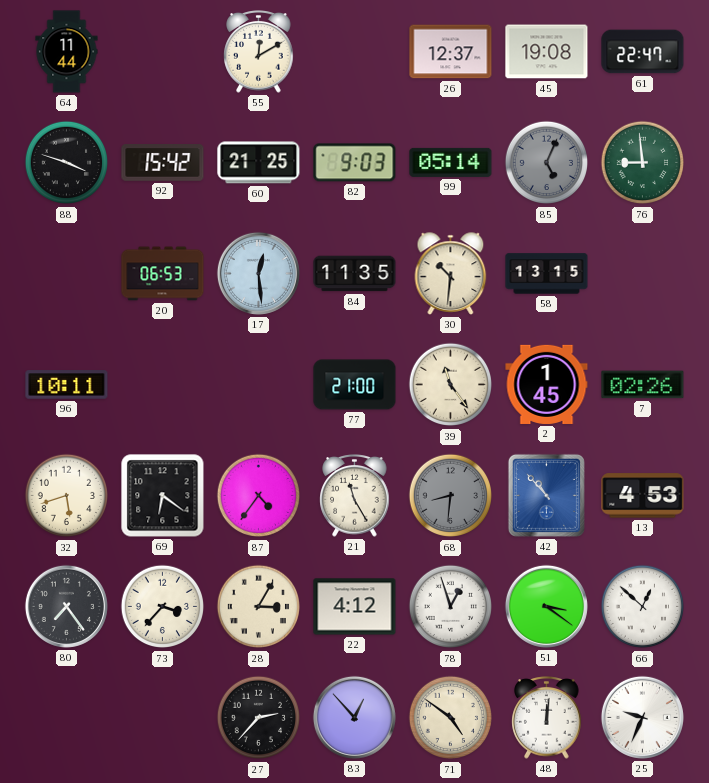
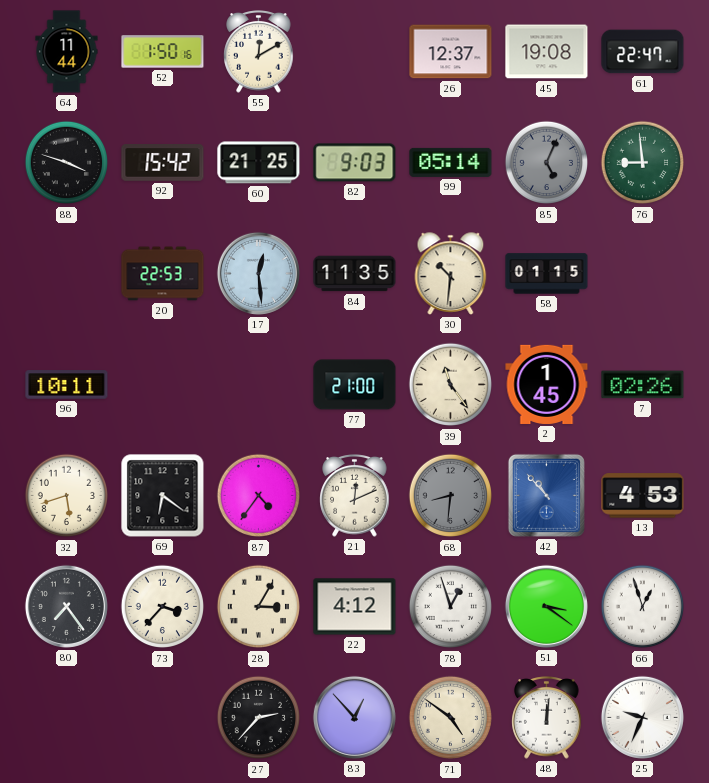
52: none -> 1:50
20: 06:53 -> 22:53
58: 13:15 -> 01:15
21: 11:25 -> 12:11
66: 12:52 -> 12:57
